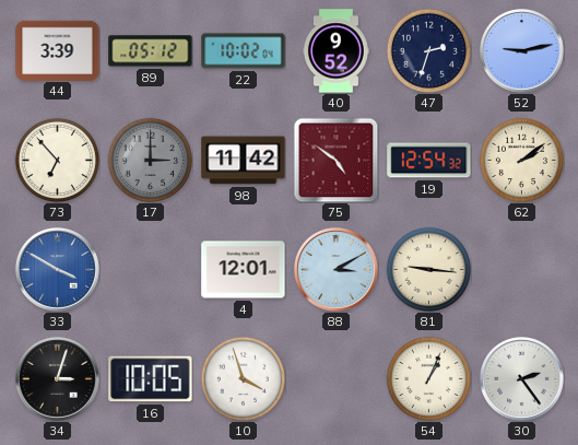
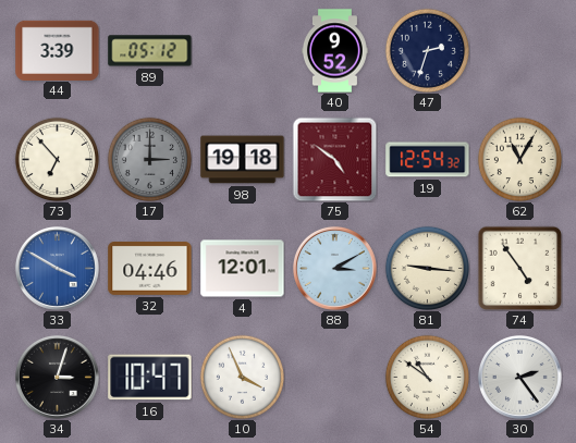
22: 10:02 -> none
52: 9:13 -> none
98: 11:42 -> 19:18
62: 2:09 -> 11:05
32: none -> 04:46
74: none -> 4:54
16: 10:05 -> 10:47
10: 3:57 -> 3:56
54: 1:04 -> 10:51
